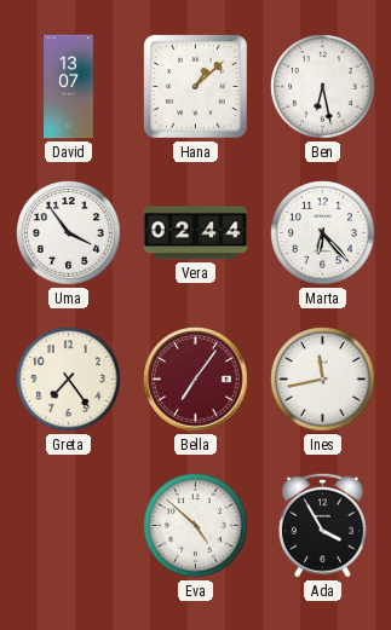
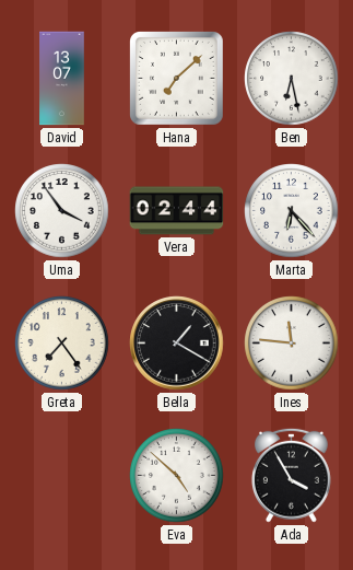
Hana: 1:08 -> 7:08
Bella: 7:06 -> 1:20
Bella dial: burgundy -> black
Ines: 11:43 -> 11:46
